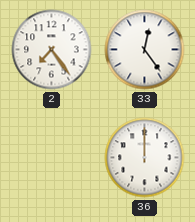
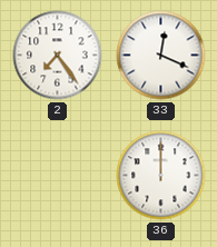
33: 12:24 -> 12:19
